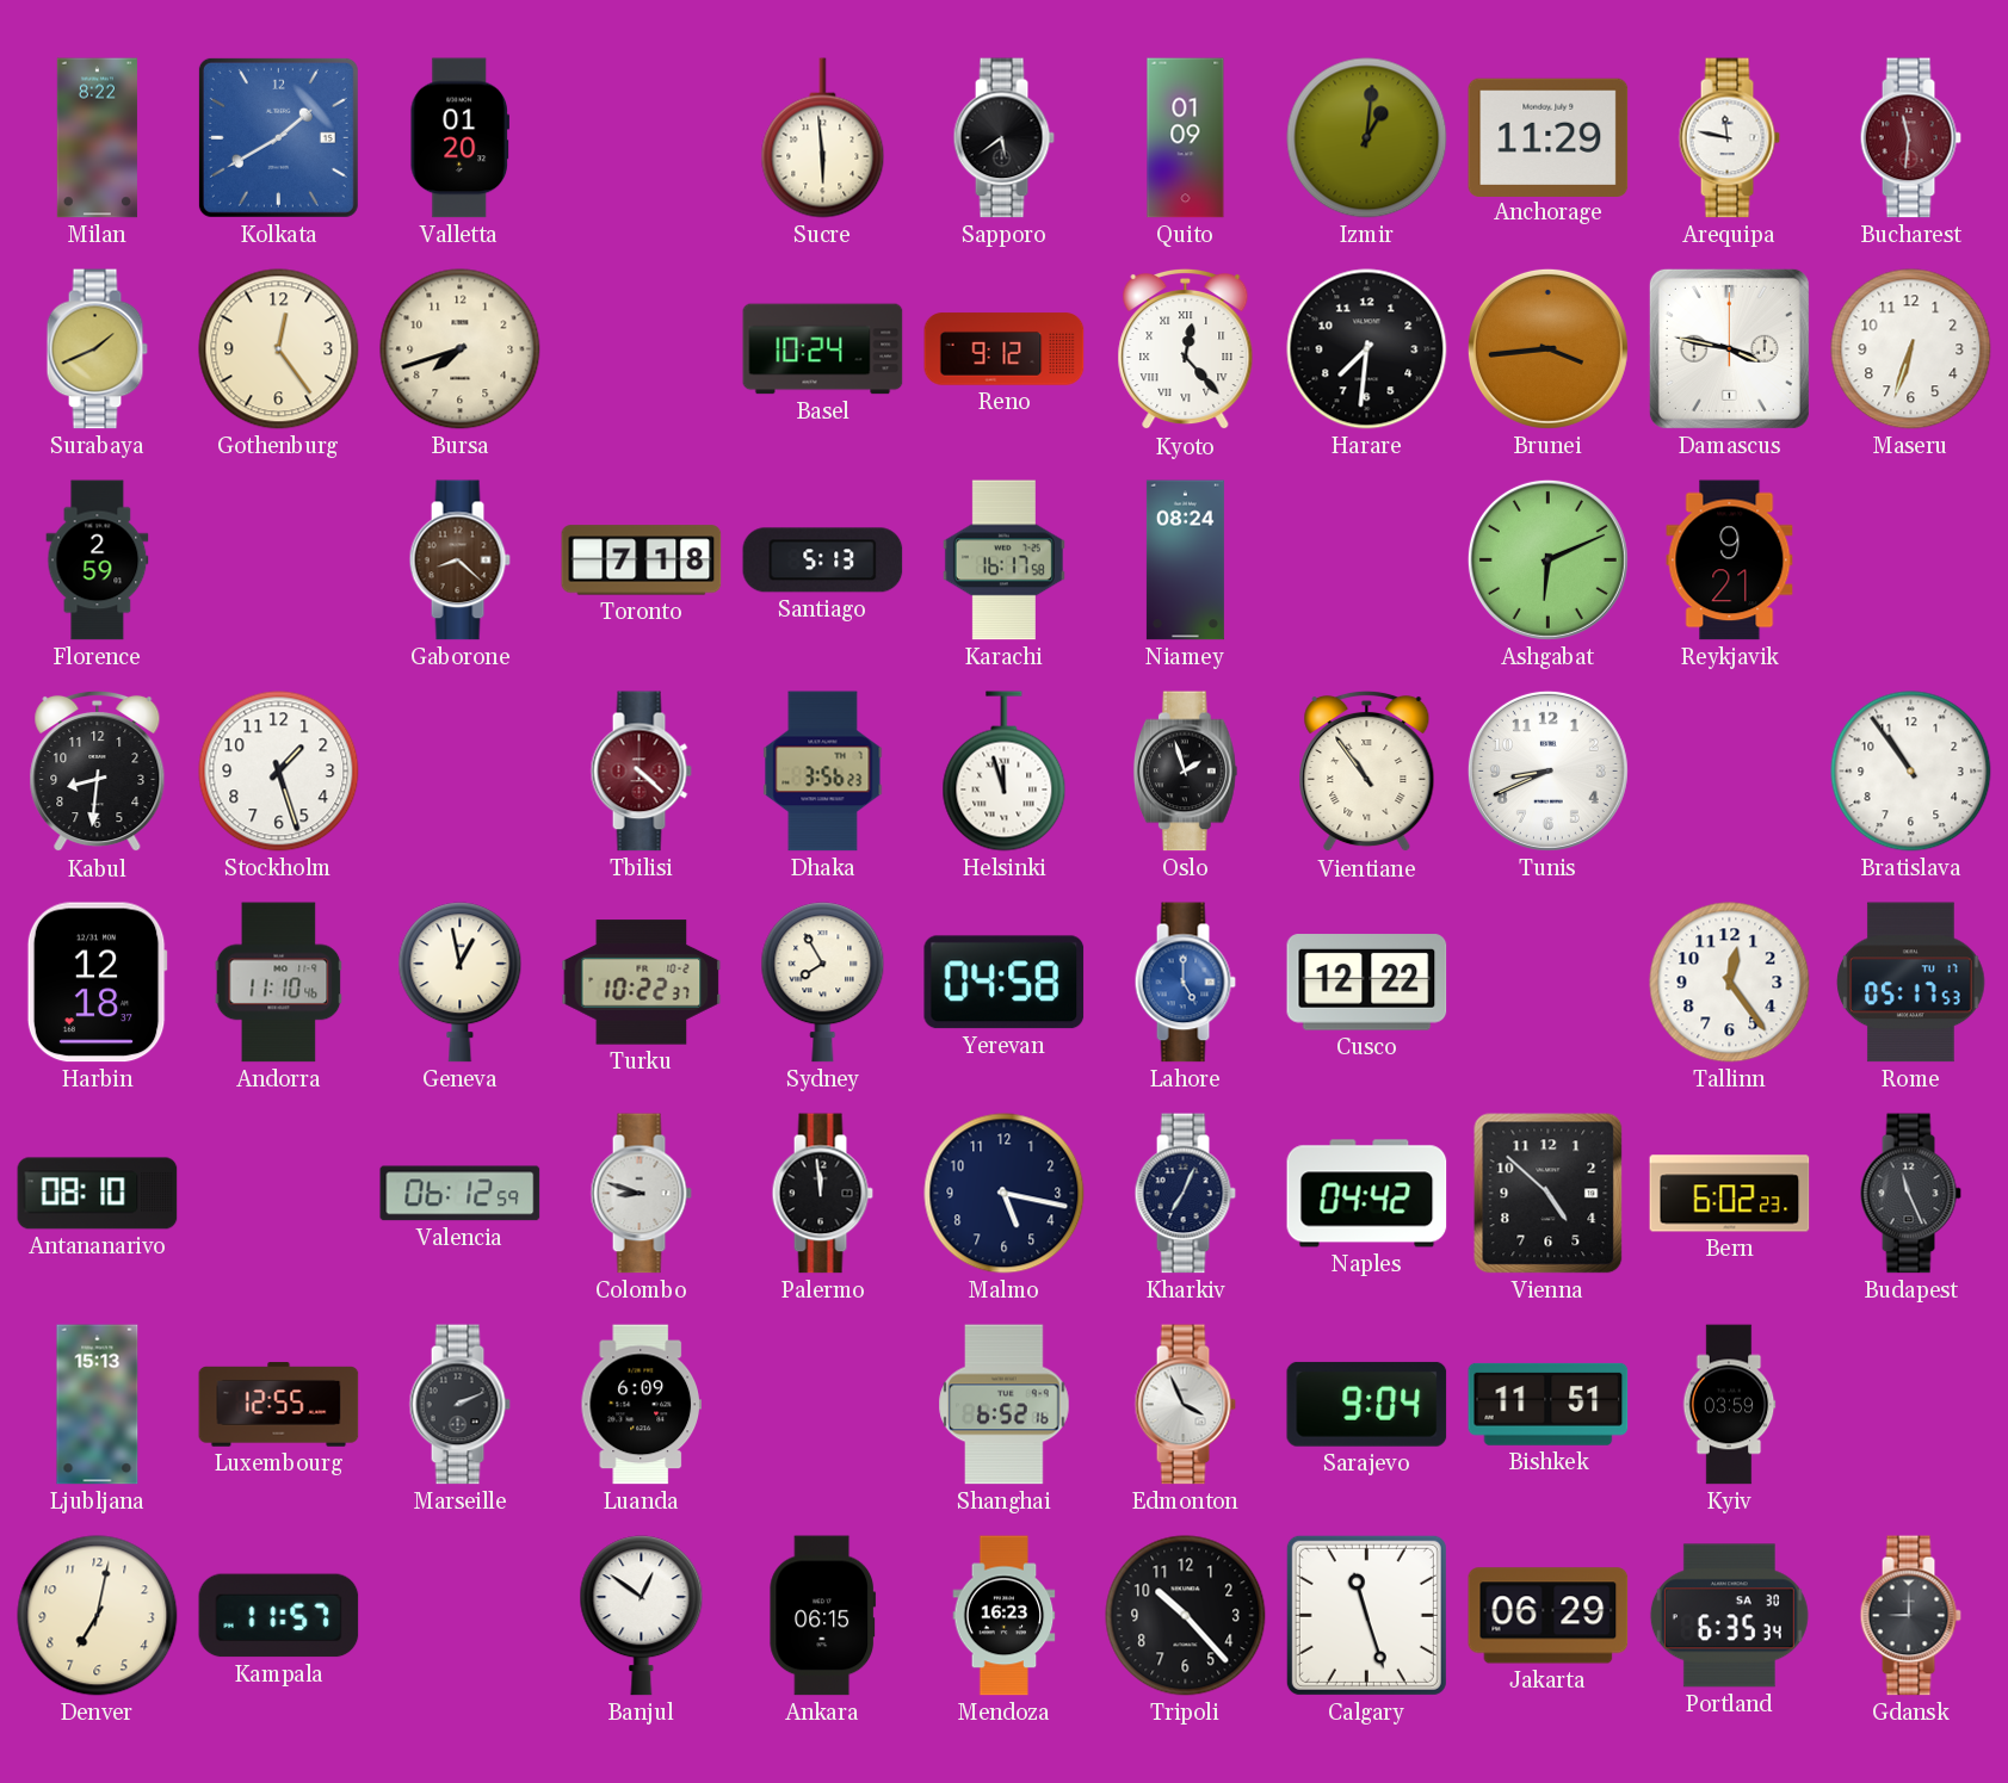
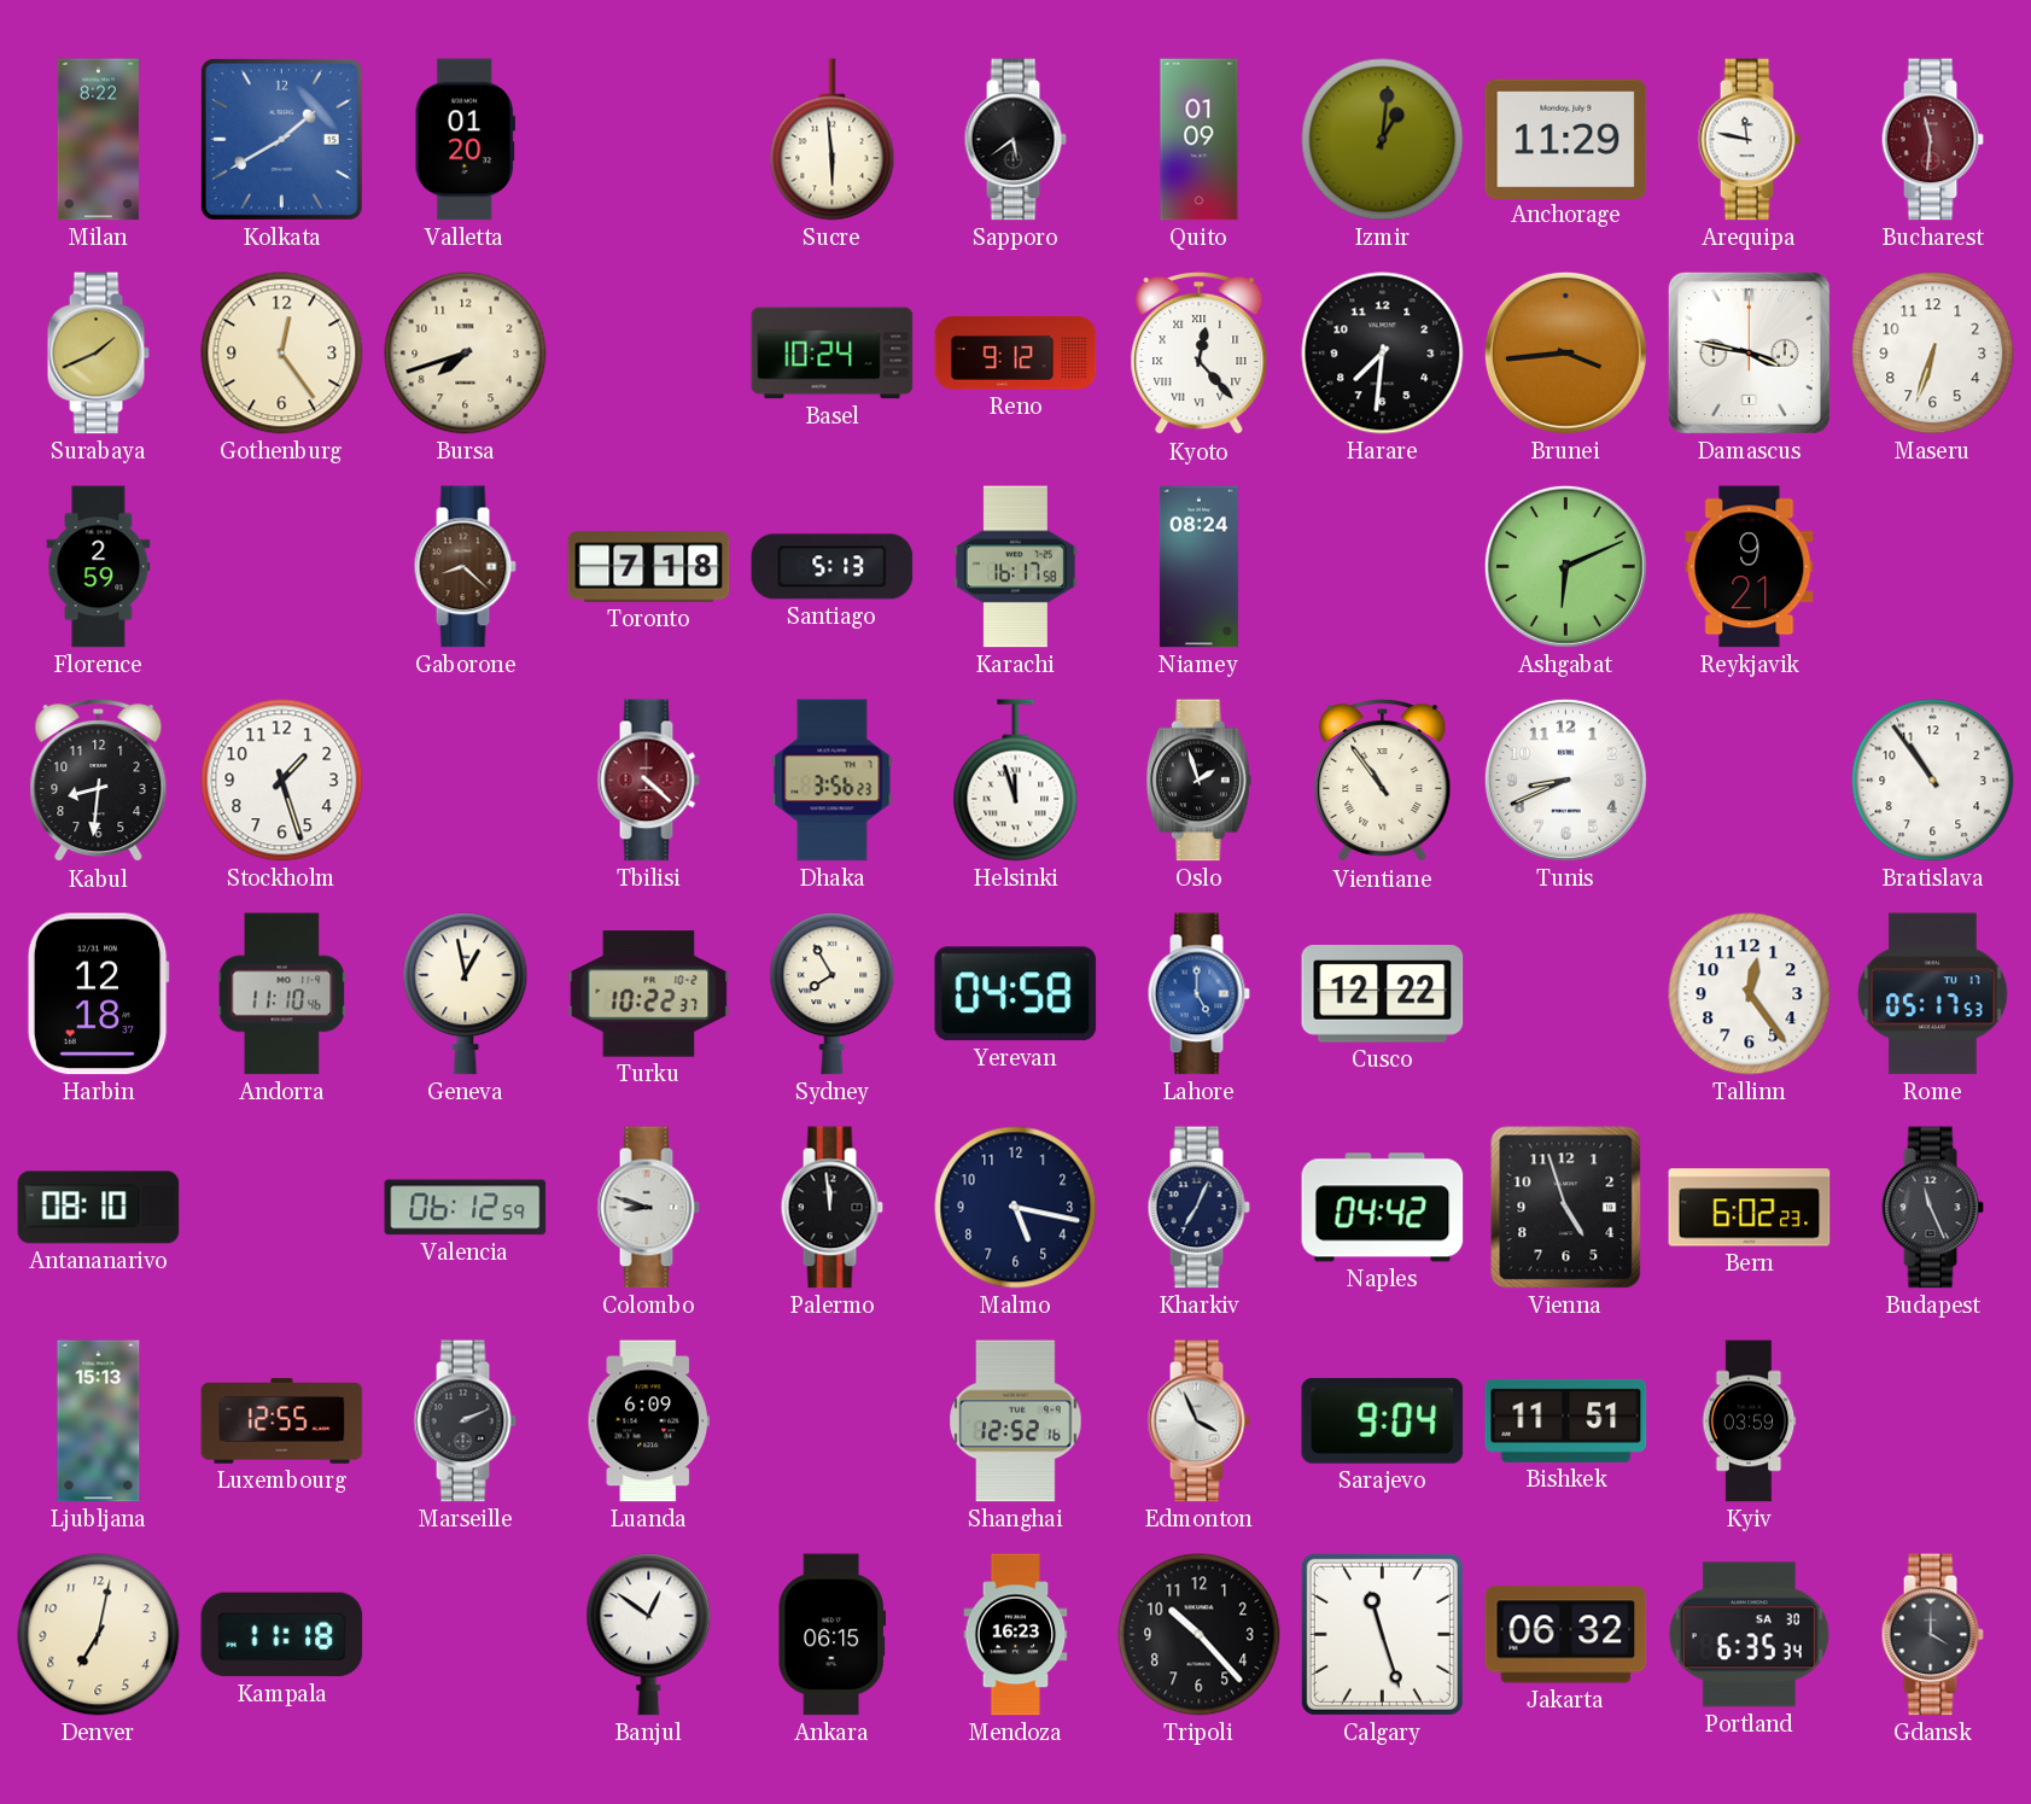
Vienna: 4:52 -> 4:57
Shanghai: 6:52 -> 12:52
Kampala: 11:57 -> 11:18
Jakarta: 06:29 -> 06:32
Gdansk: 9:00 -> 4:00
